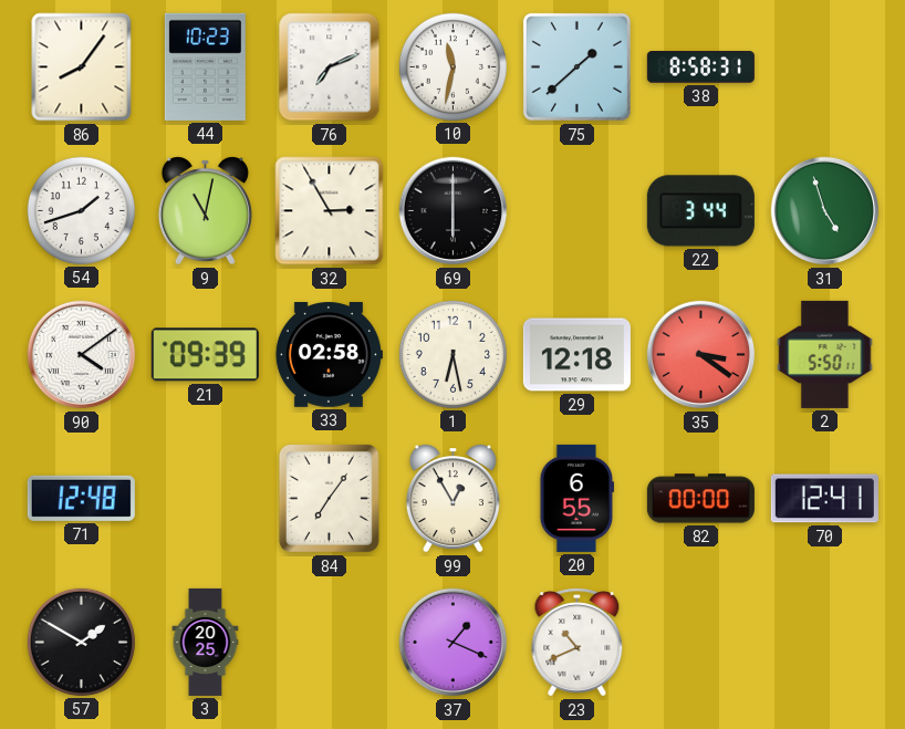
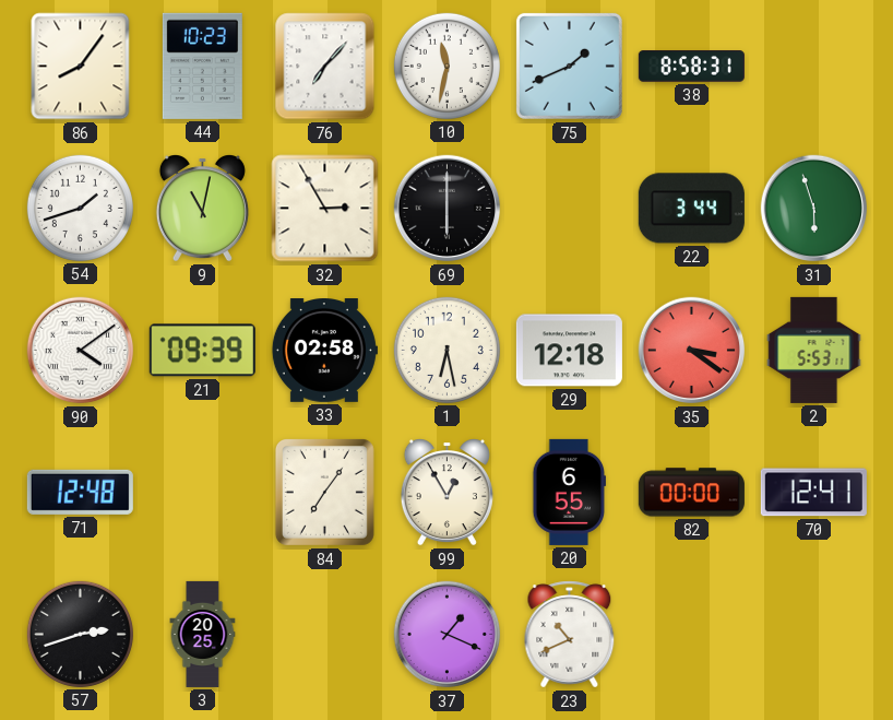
76: 7:11 -> 7:07
75: 1:38 -> 1:41
31: 4:57 -> 5:57
2: 5:50 -> 5:53
57: 1:50 -> 2:42
